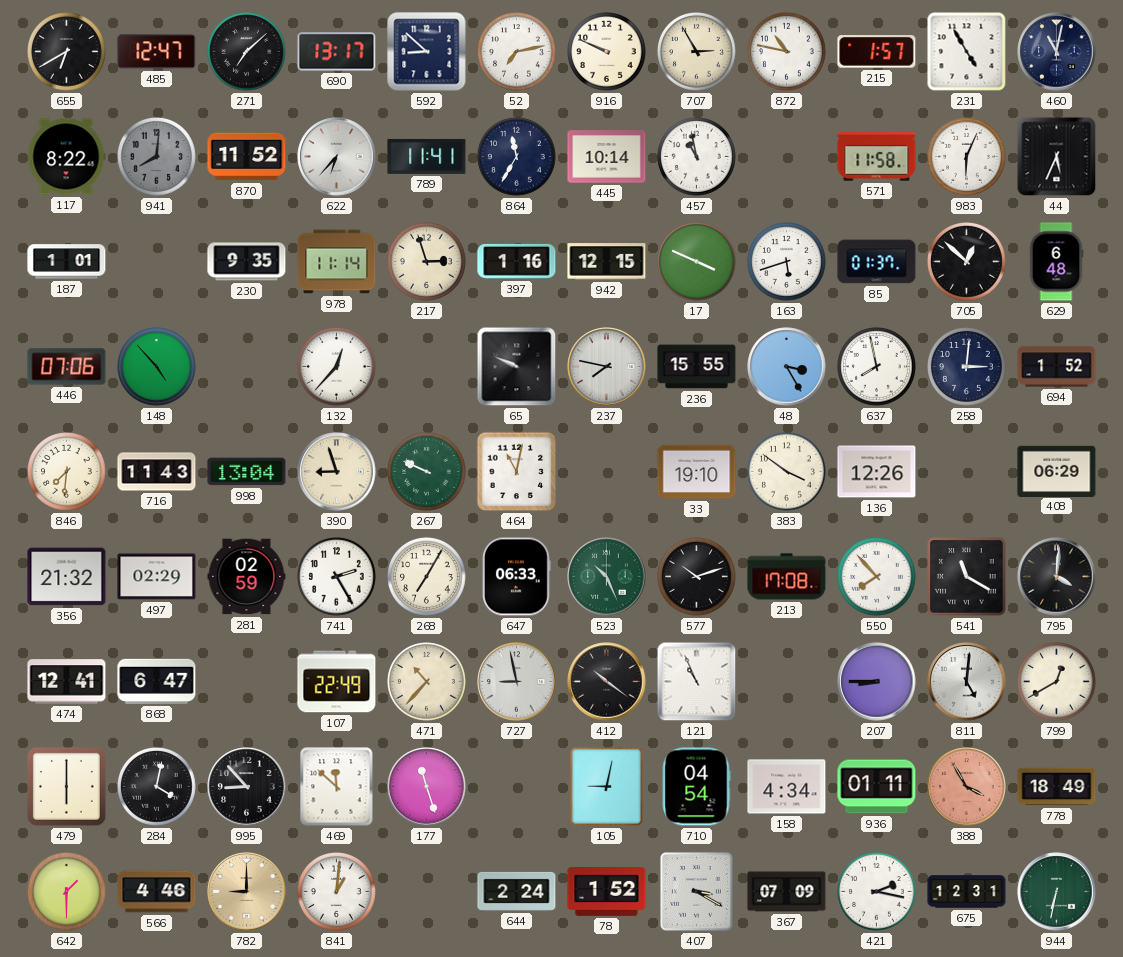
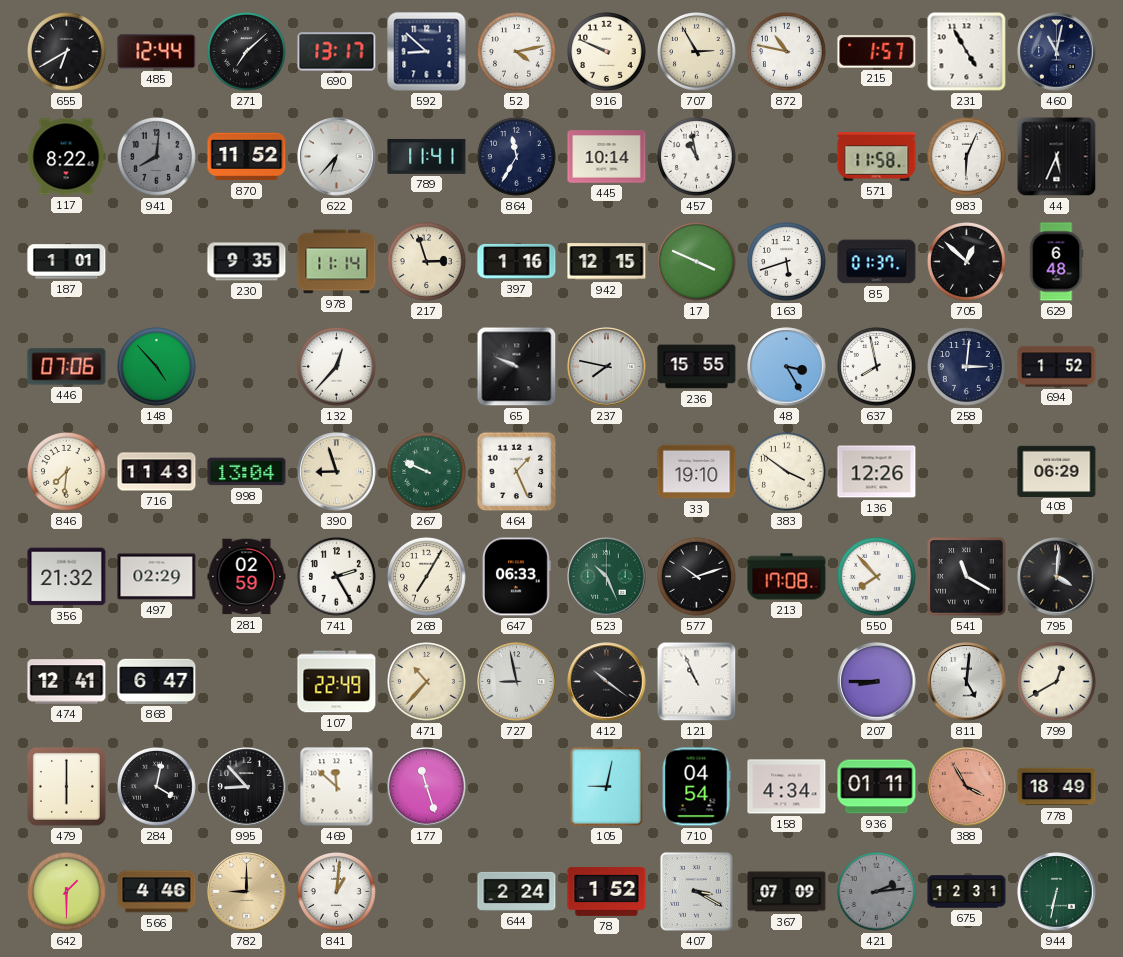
485: 12:47 -> 12:44
52: 7:13 -> 4:13
464: 11:02 -> 1:26
421: 2:17 -> 2:14
421 dial: white -> grey
